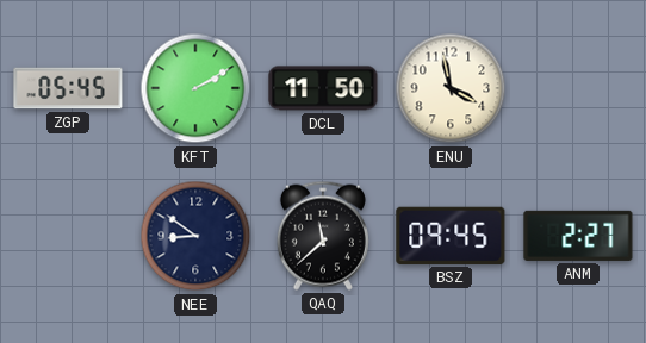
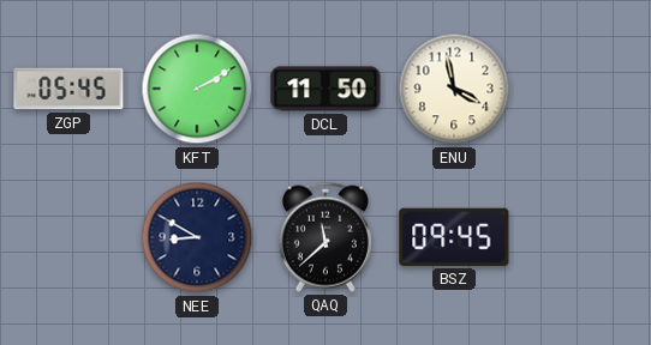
NEE: 8:51 -> 8:50
ANM: 2:27 -> none
